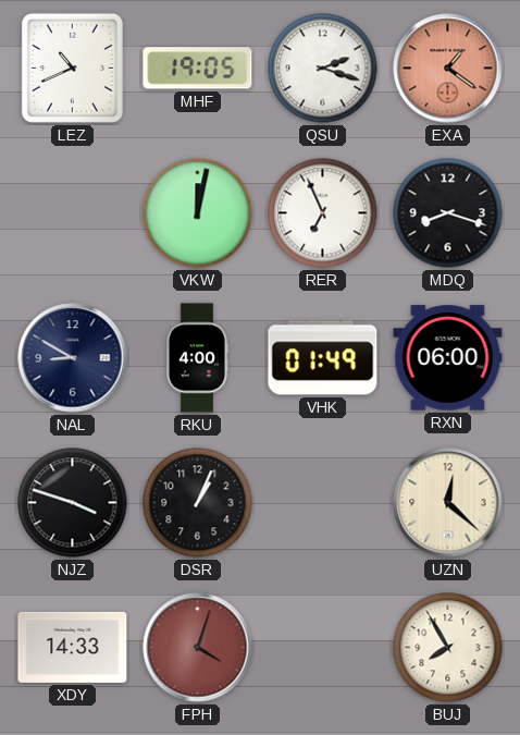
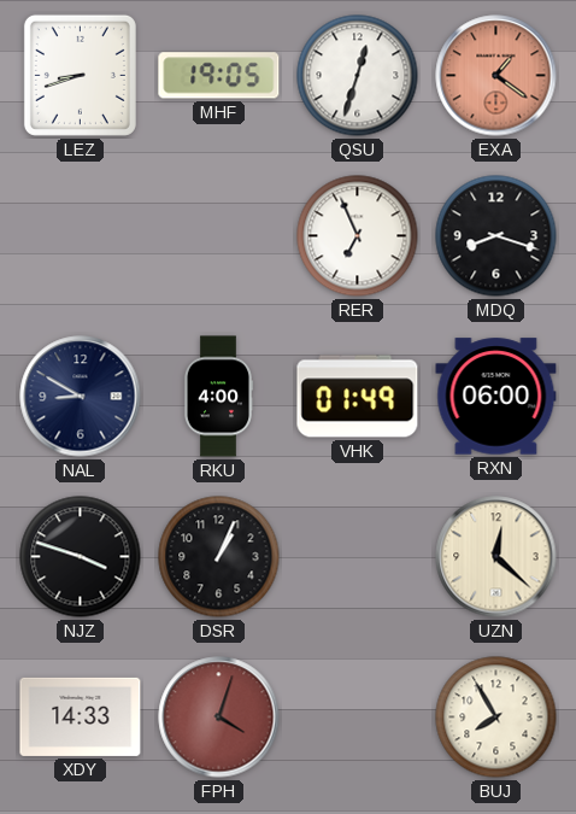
LEZ: 10:41 -> 8:42
QSU: 2:18 -> 12:33
VKW: 12:02 -> none
